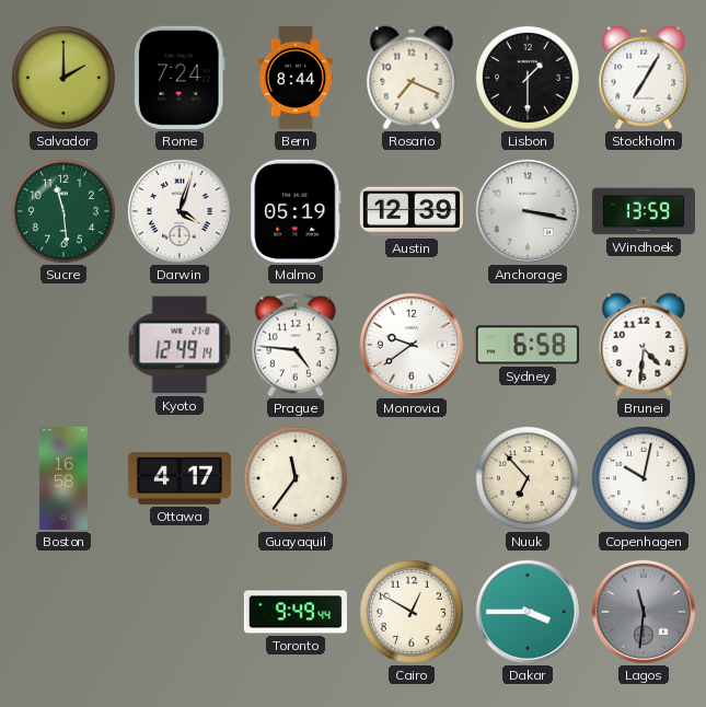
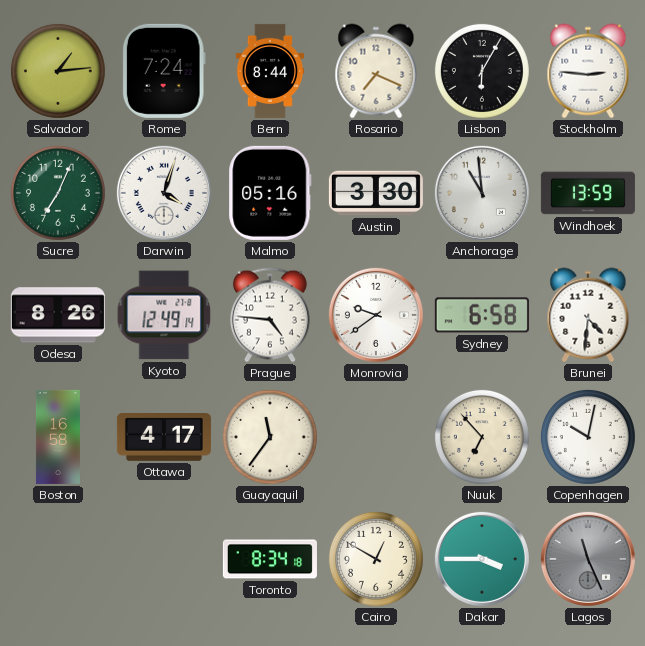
Salvador: 2:00 -> 1:14
Lisbon: 1:30 -> 6:05
Stockholm: 7:05 -> 2:46
Sucre: 11:29 -> 7:04
Malmo: 05:19 -> 05:16
Austin: 12:39 -> 3:30
Anchorage: 3:17 -> 10:59
Odesa: none -> 8:26
Toronto: 9:49 -> 8:34
Lagos: 11:31 -> 11:26
